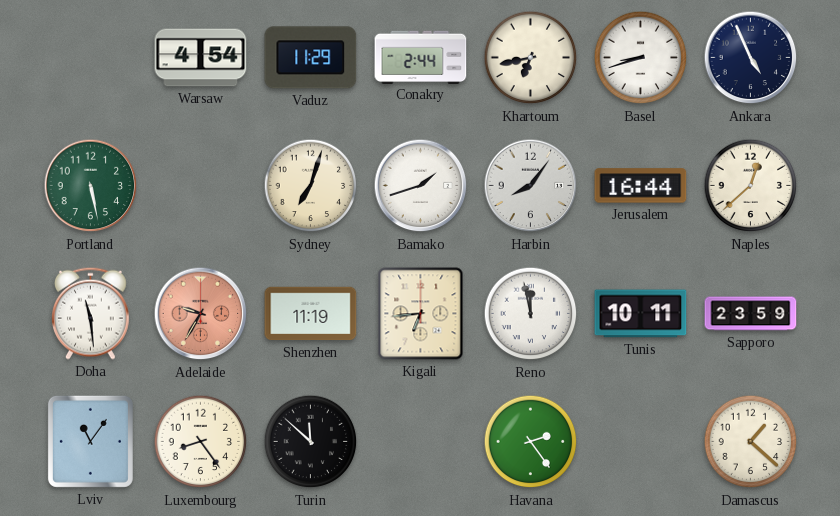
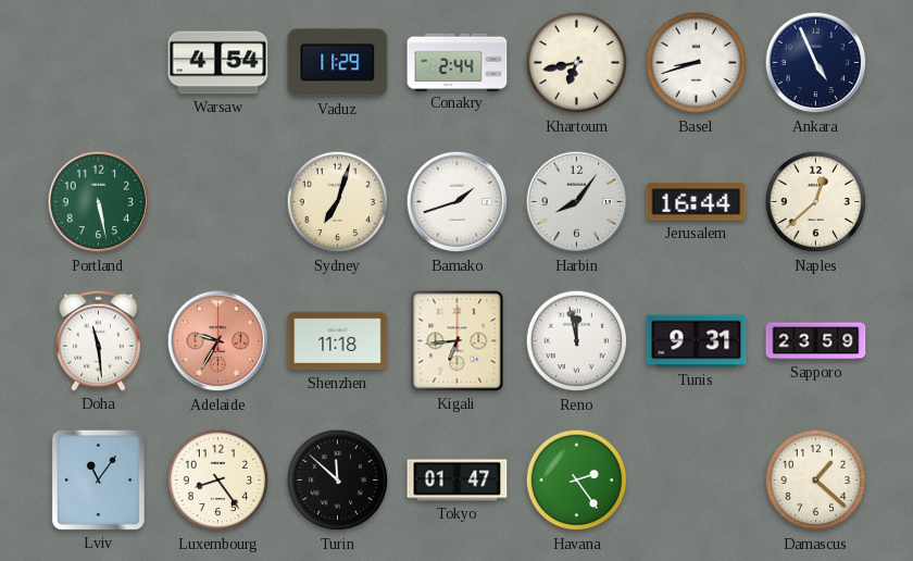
Shenzhen: 11:19 -> 11:18
Tunis: 10:11 -> 9:31
Tokyo: none -> 01:47
